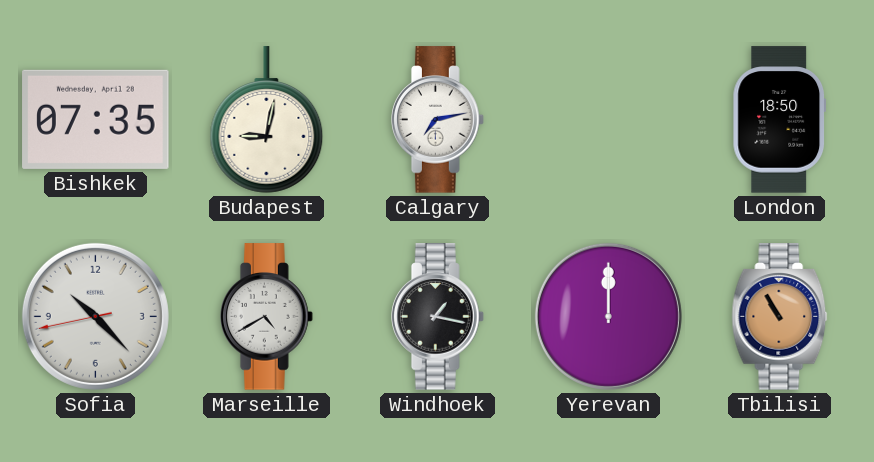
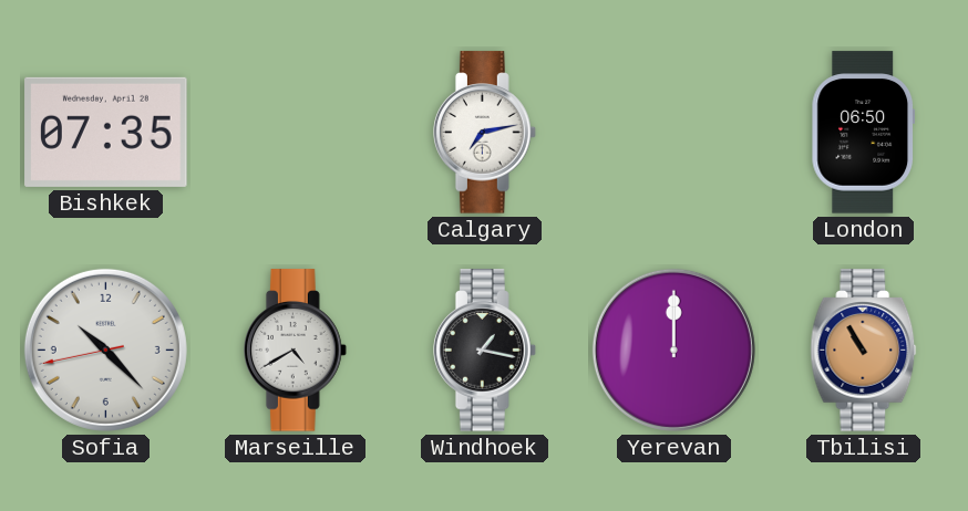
Budapest: 9:02 -> none
London: 18:50 -> 06:50
